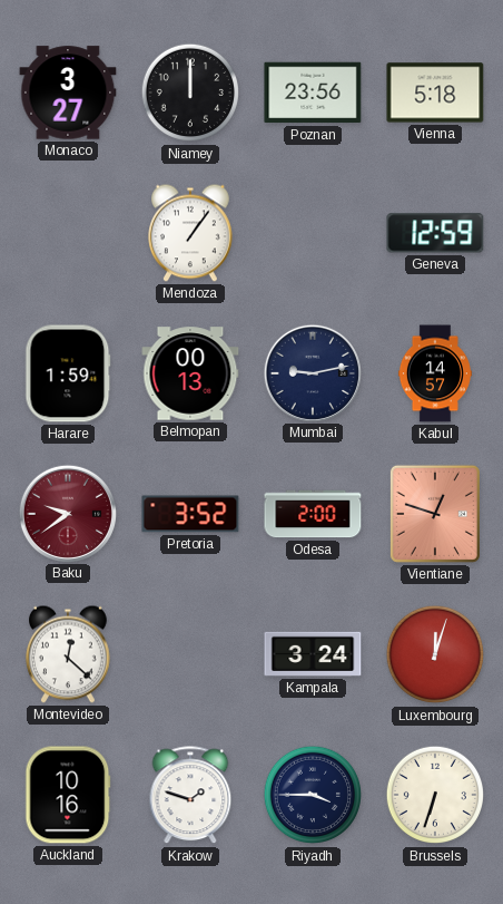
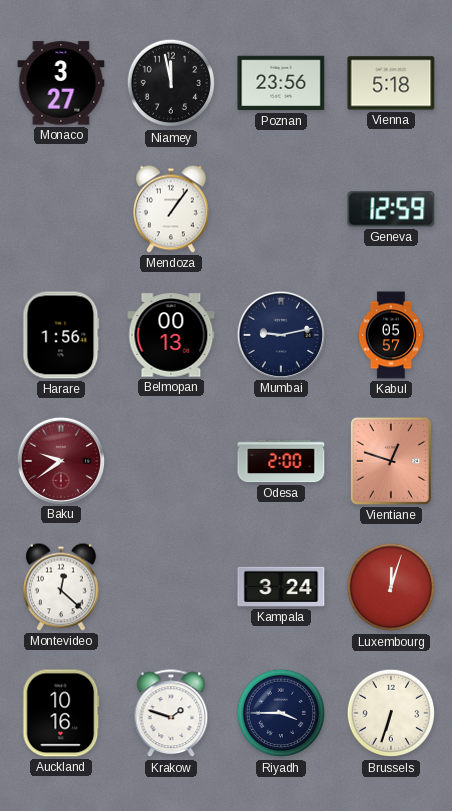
Niamey: 12:00 -> 11:58
Harare: 1:59 -> 1:56
Kabul: 14:57 -> 05:57
Pretoria: 3:52 -> none
